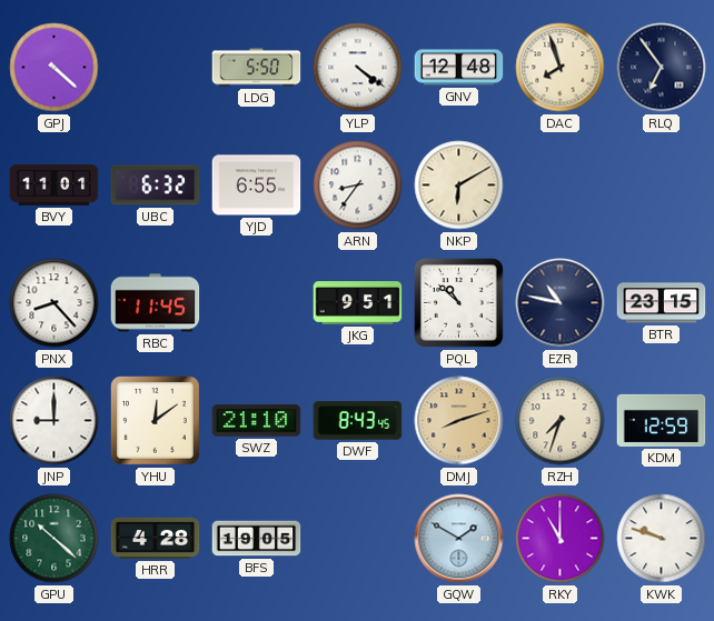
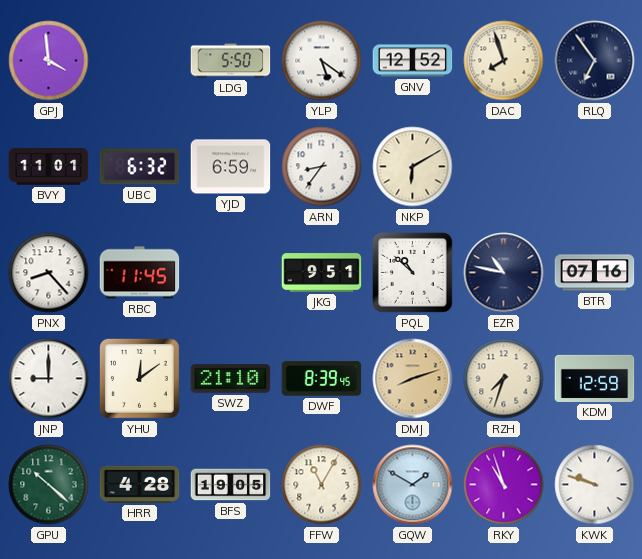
GPJ: 4:22 -> 3:59
YLP: 4:21 -> 5:21
GNV: 12:48 -> 12:52
YJD: 6:55 -> 6:59
BTR: 23:15 -> 07:16
DWF: 8:43 -> 8:39
FFW: none -> 11:05
RKY: 11:00 -> 10:57
